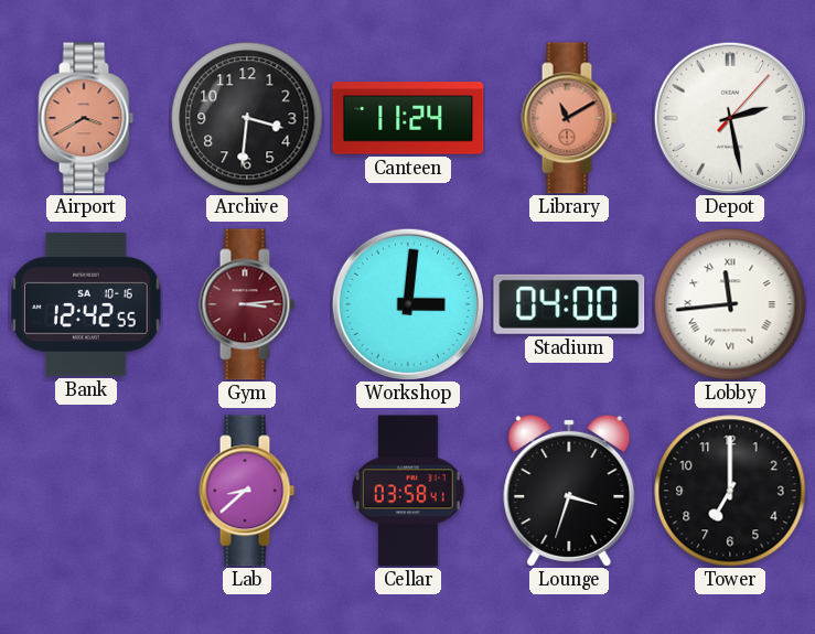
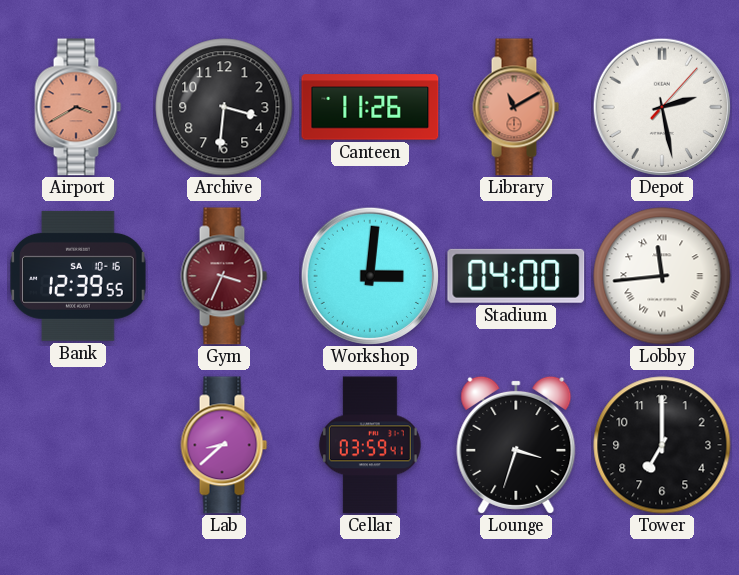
Canteen: 11:24 -> 11:26
Bank: 12:42 -> 12:39
Gym: 3:14 -> 3:34
Cellar: 03:58 -> 03:59
